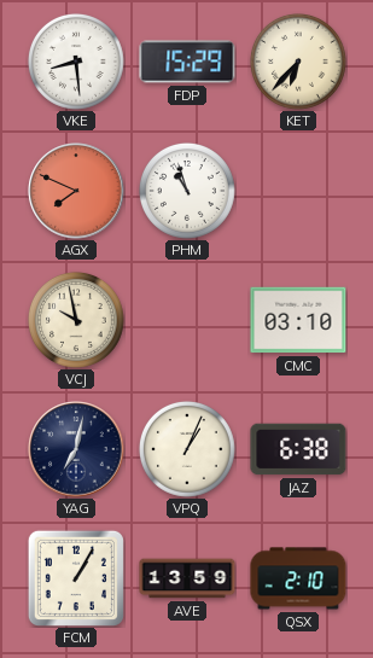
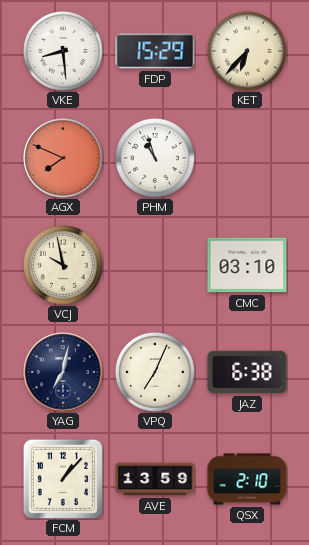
VPQ: 1:04 -> 7:04
FCM: 1:05 -> 1:07
